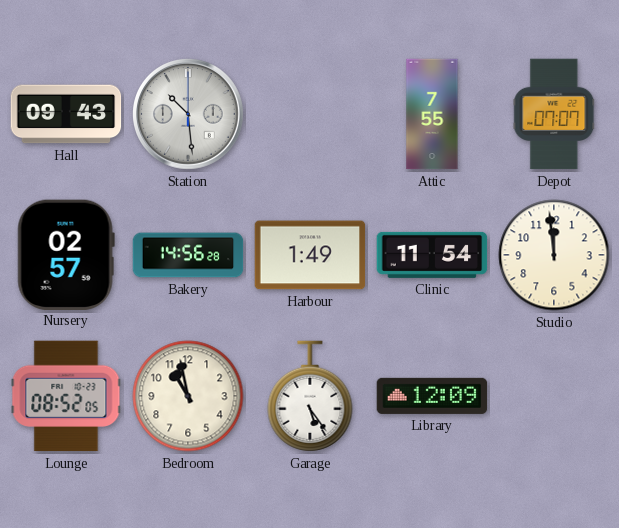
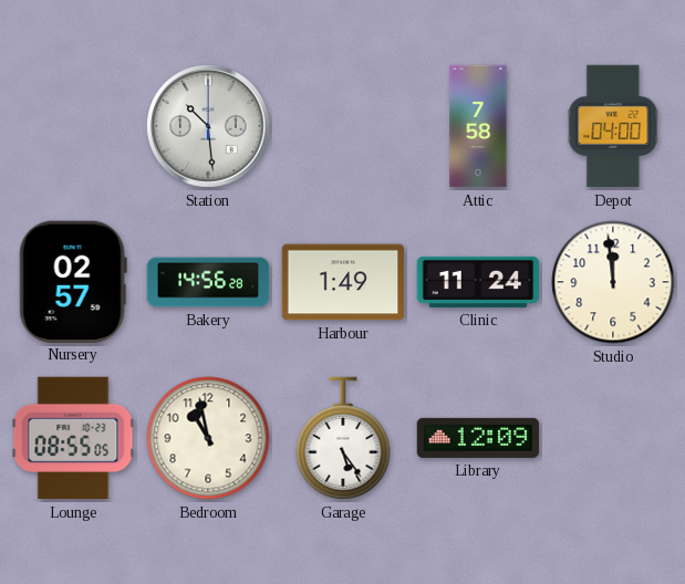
Hall: 09:43 -> none
Attic: 7:55 -> 7:58
Depot: 07:07 -> 04:00
Clinic: 11:54 -> 11:24
Lounge: 08:52 -> 08:55
